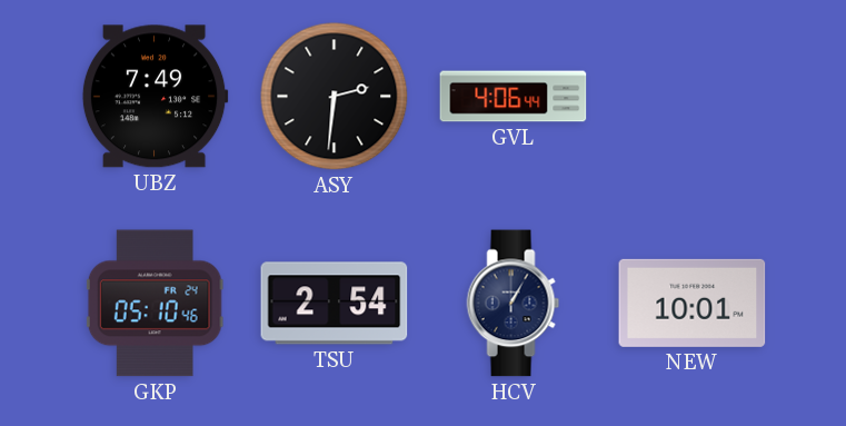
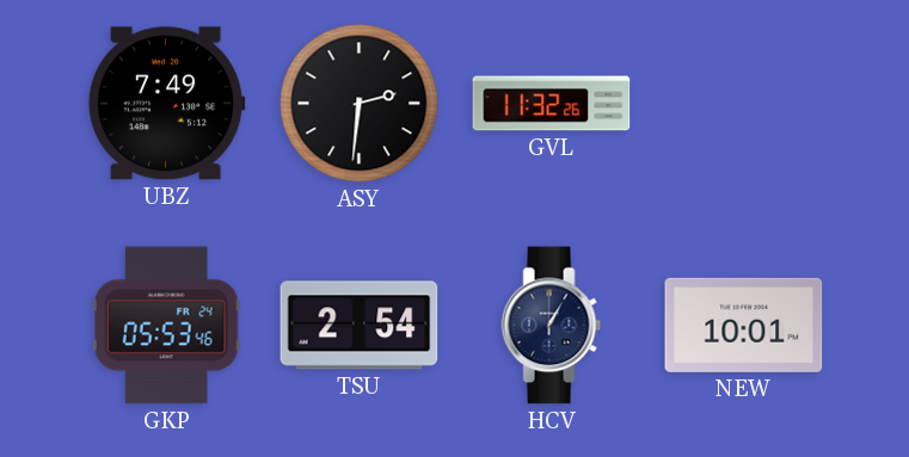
GVL: 4:06 -> 11:32
GKP: 05:10 -> 05:53
